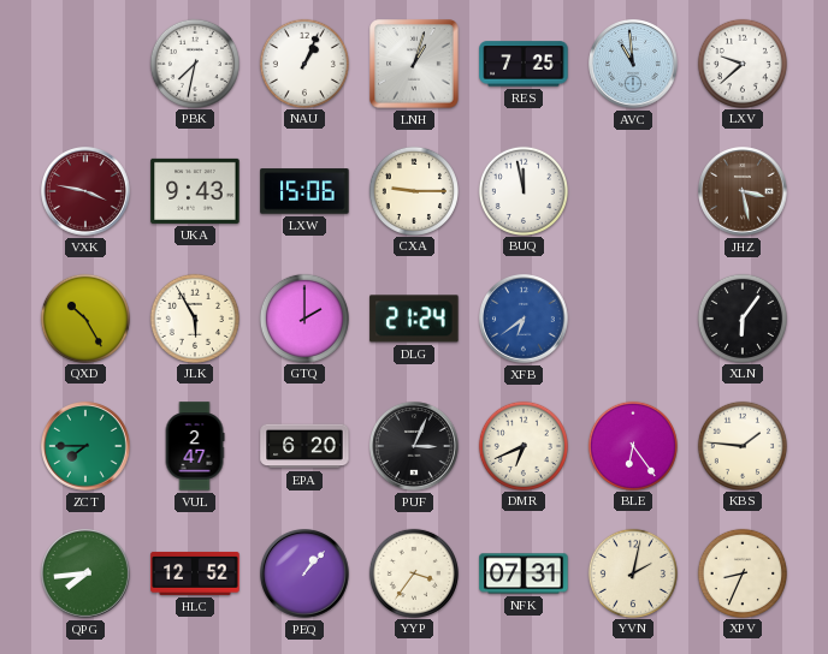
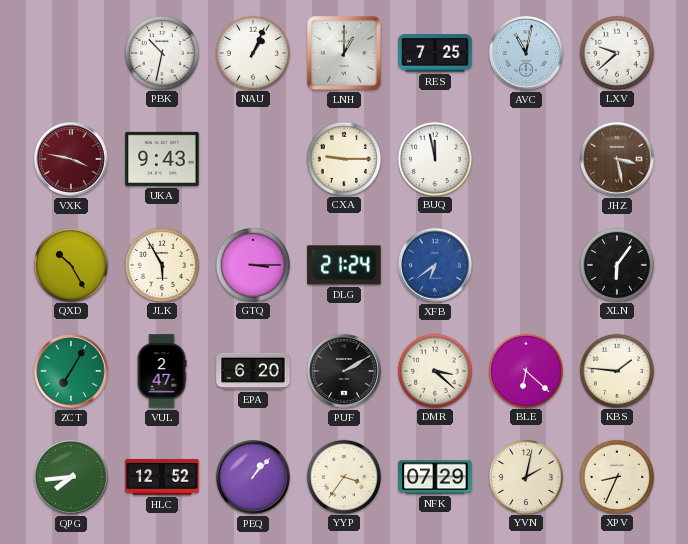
PBK: 7:32 -> 10:32
LNH: 1:03 -> 1:00
AVC: 10:59 -> 11:02
LXW: 15:06 -> none
GTQ: 2:00 -> 3:15
ZCT: 7:45 -> 7:05
PUF: 3:04 -> 2:10
DMR: 6:41 -> 3:22
BLE: 6:24 -> 6:22
NFK: 07:31 -> 07:29
